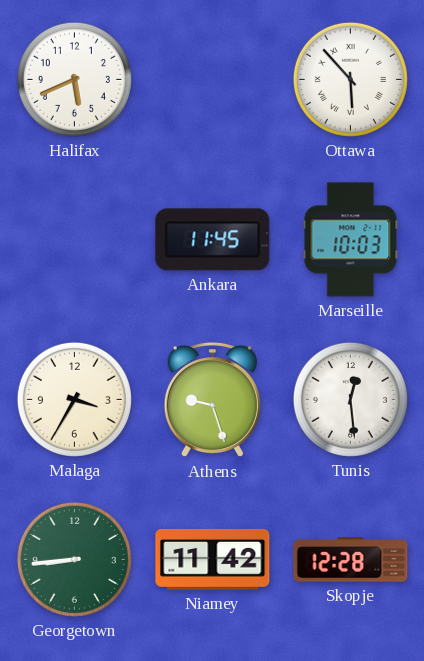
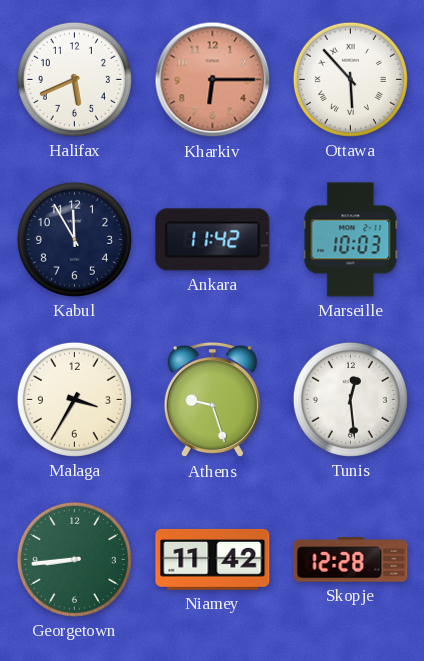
Kharkiv: none -> 6:15
Kabul: none -> 11:55
Ankara: 11:45 -> 11:42
